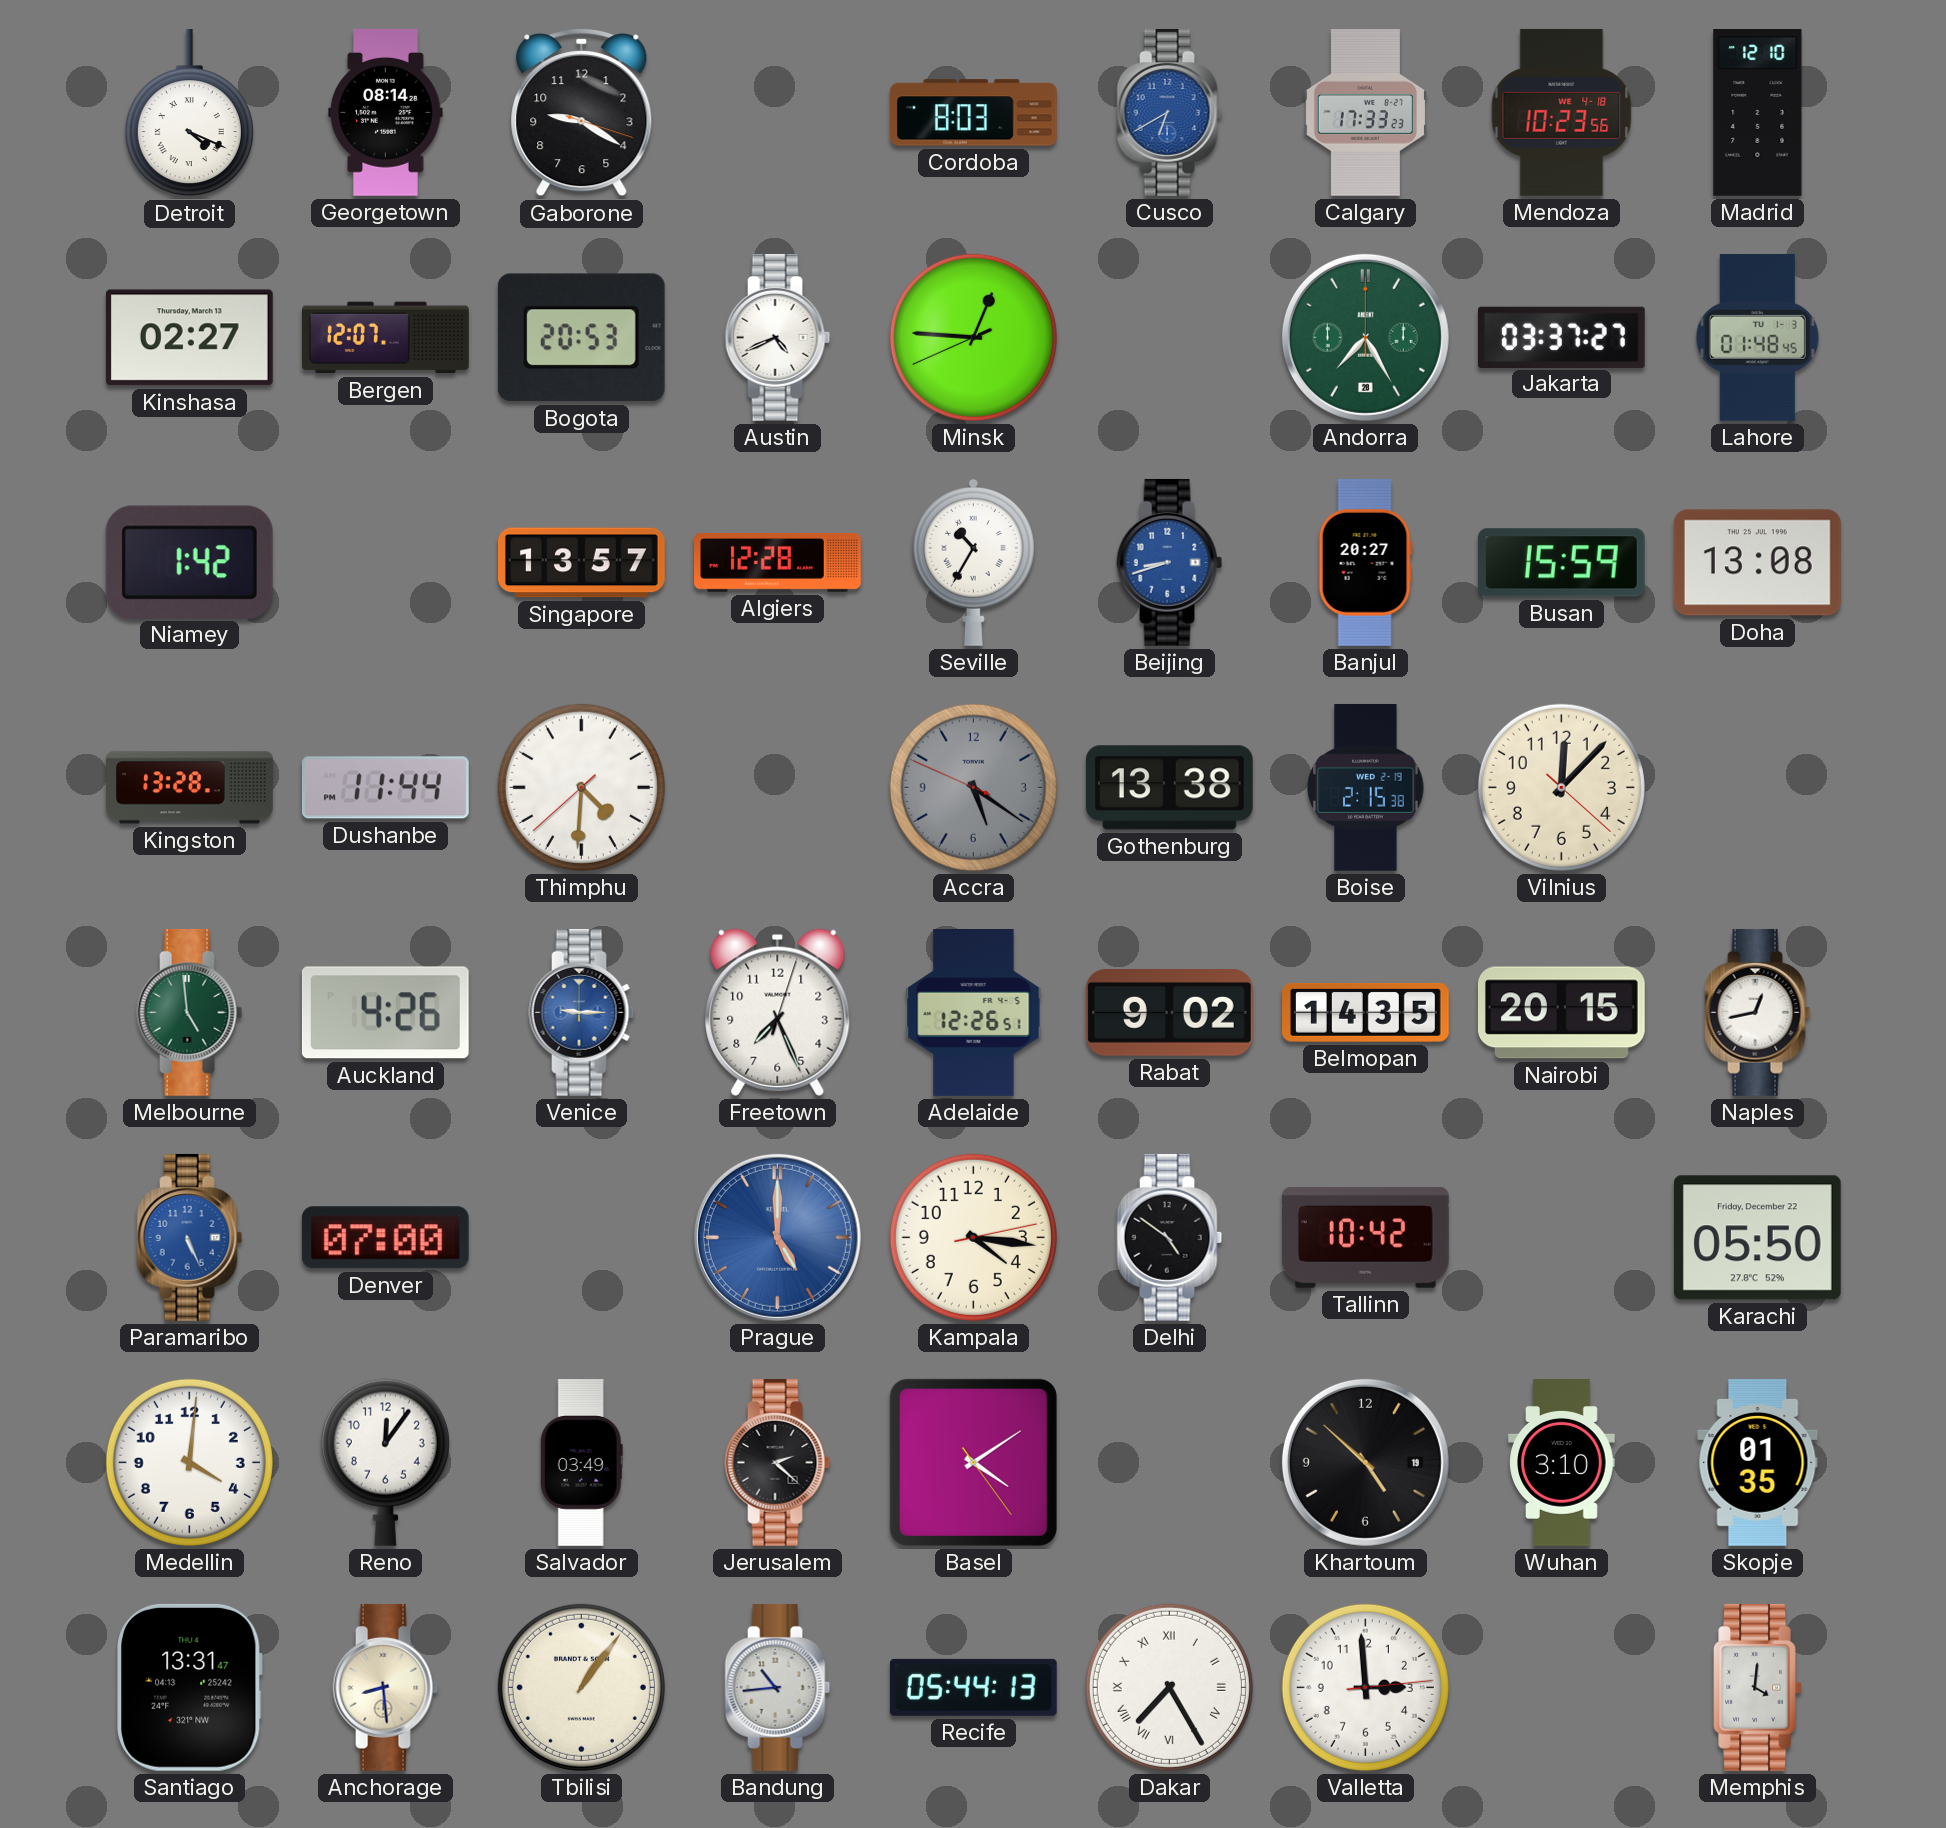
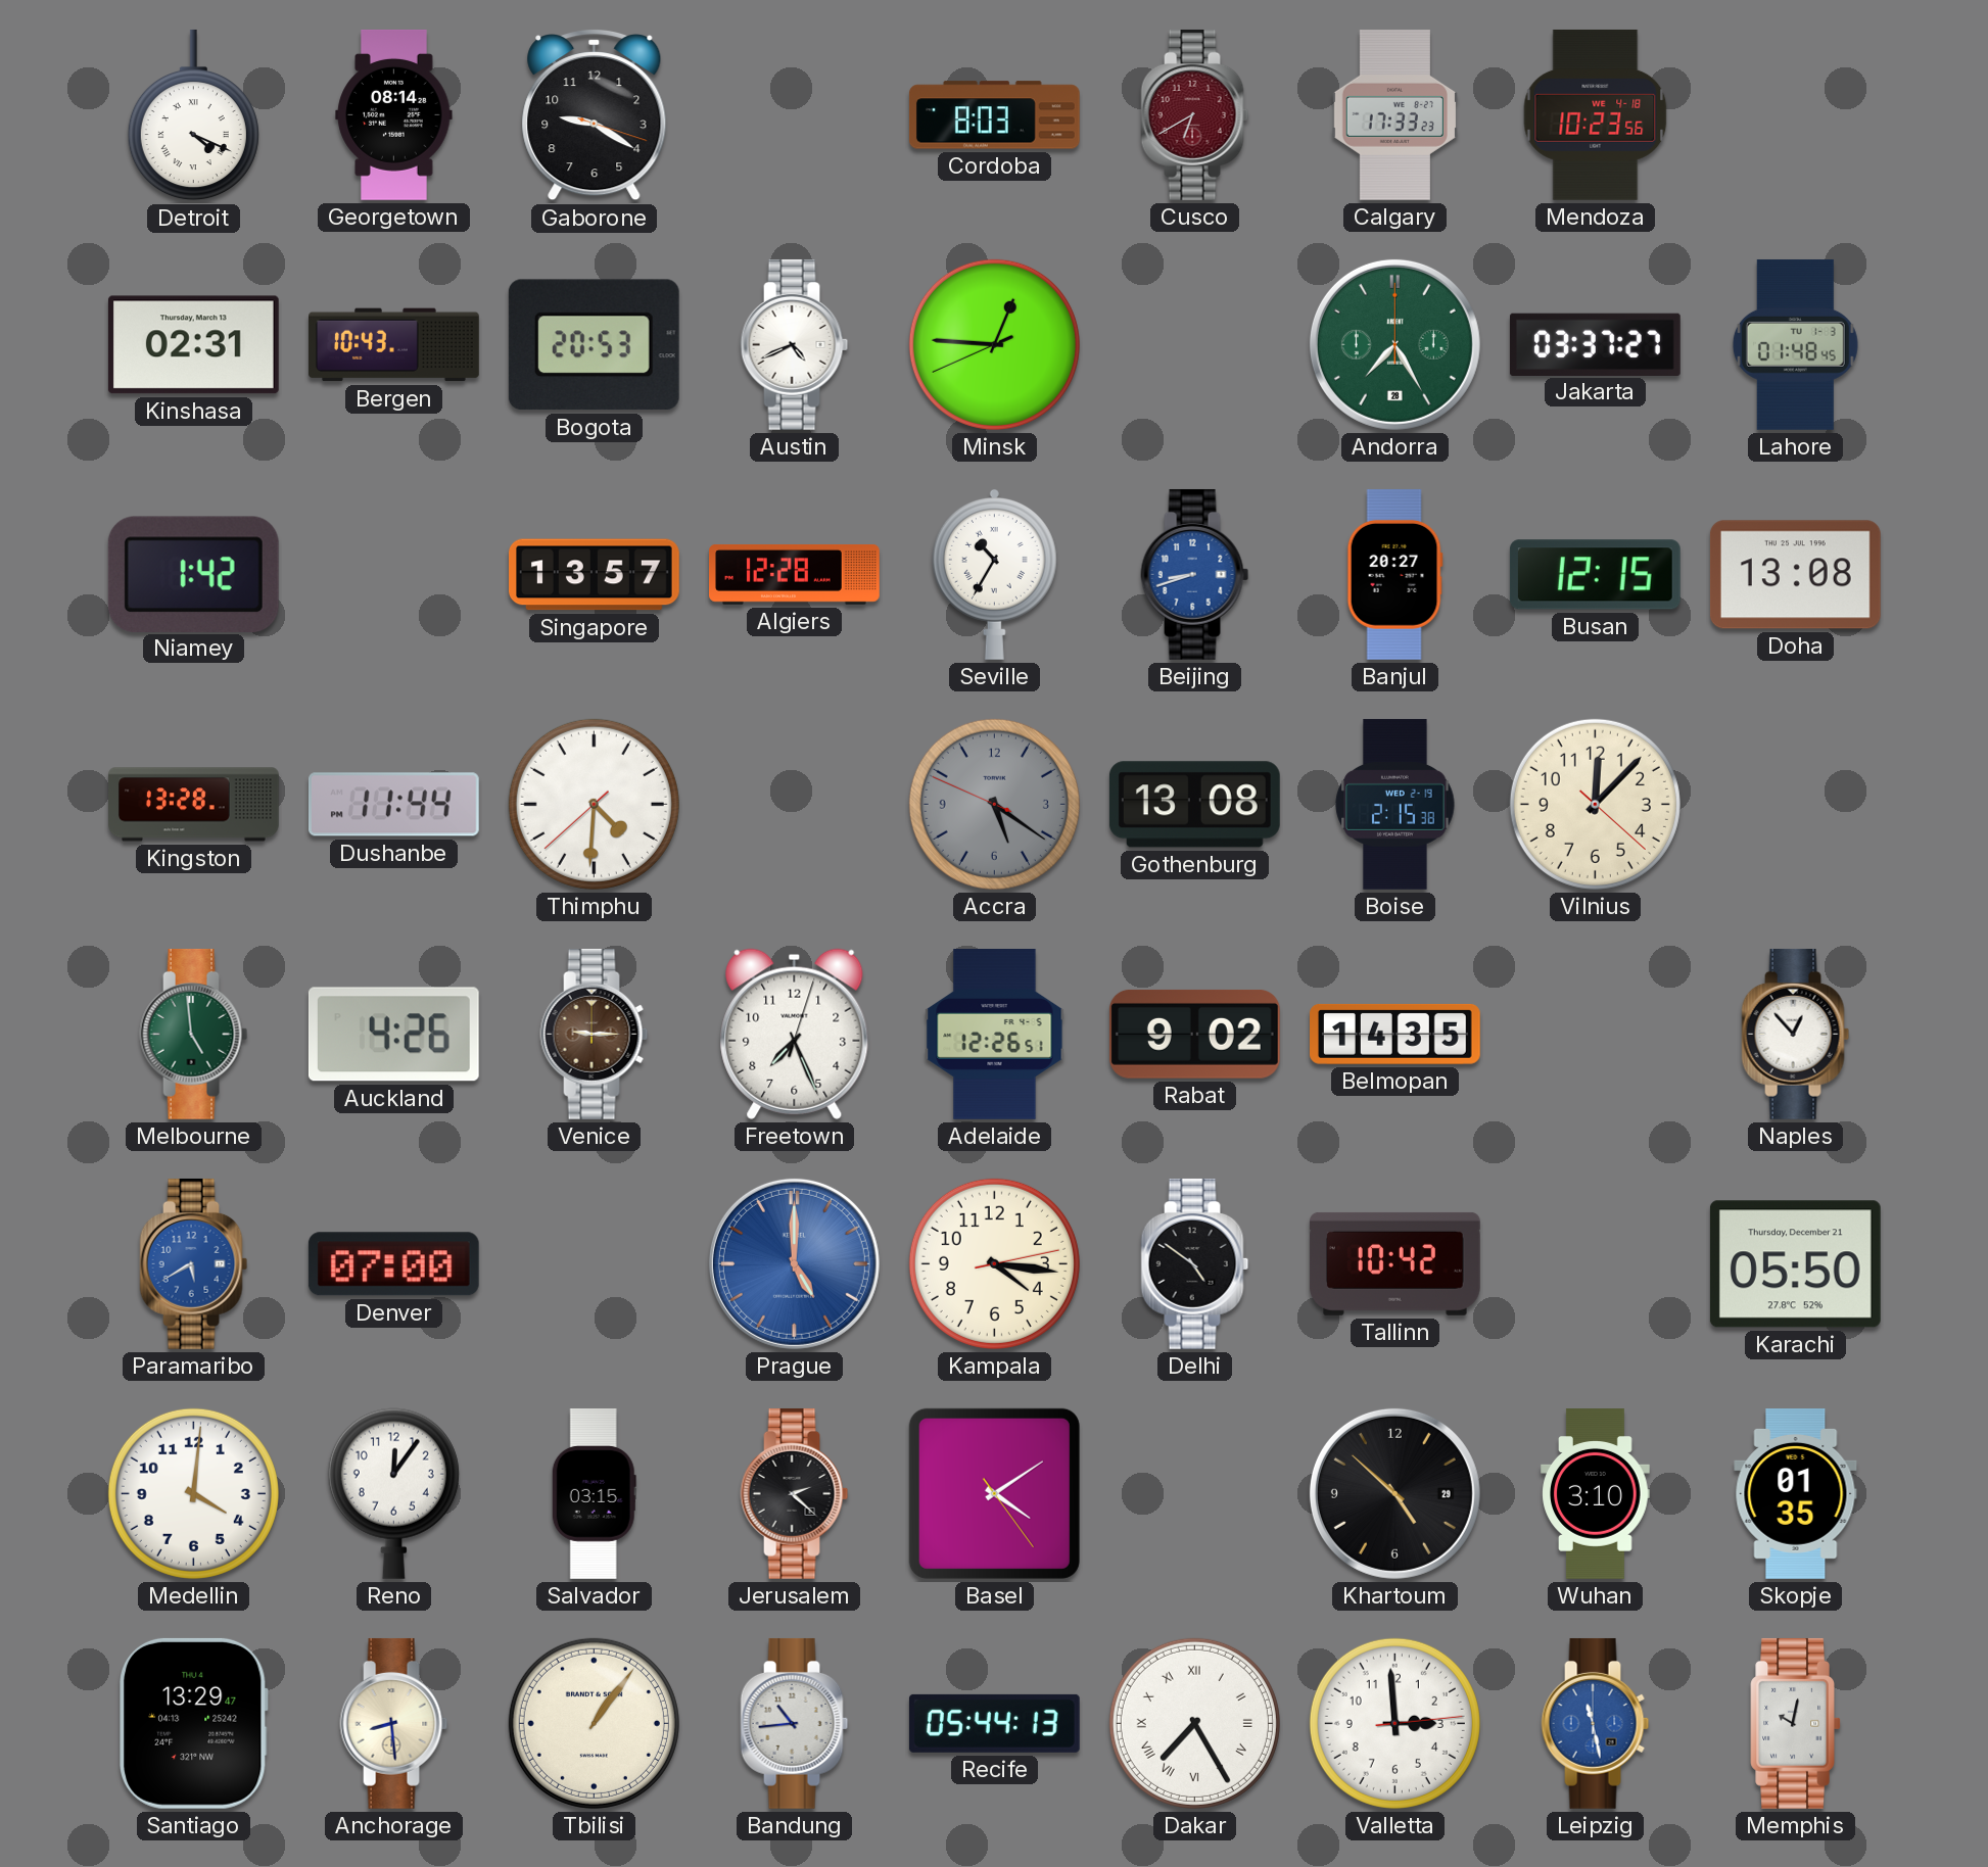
Cusco dial: blue -> burgundy
Madrid: 12:10 -> none
Kinshasa: 02:27 -> 02:31
Bergen: 12:07 -> 10:43
Busan: 15:59 -> 12:15
Gothenburg: 13:38 -> 13:08
Venice dial: blue -> brown
Nairobi: 20:15 -> none
Naples: 12:43 -> 12:53
Paramaribo: 5:26 -> 5:40
Karachi date: Friday, December 22 -> Thursday, December 21
Salvador: 03:49 -> 03:15
Khartoum date: 19 -> 29
Santiago: 13:31 -> 13:29
Leipzig: none -> 11:28
Memphis: 4:01 -> 10:02
